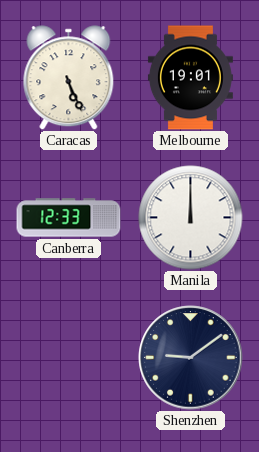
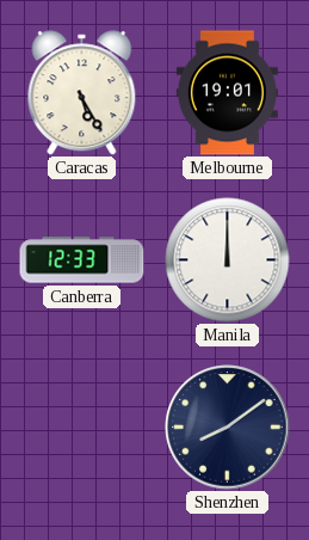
Caracas: 5:26 -> 5:25
Shenzhen: 9:09 -> 8:09
